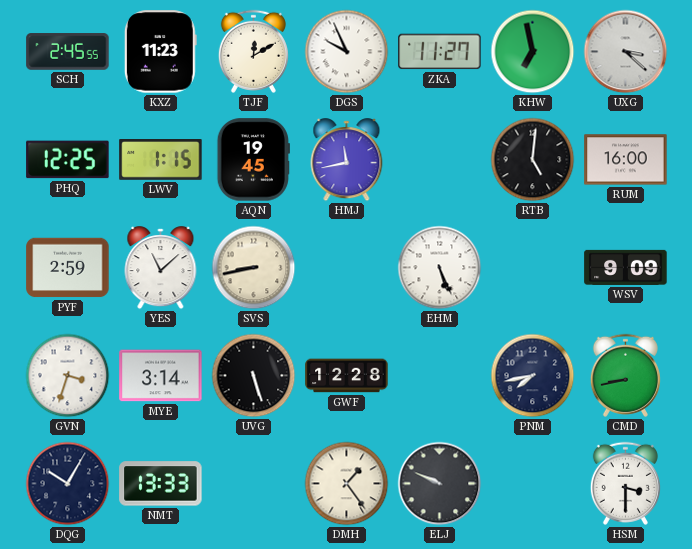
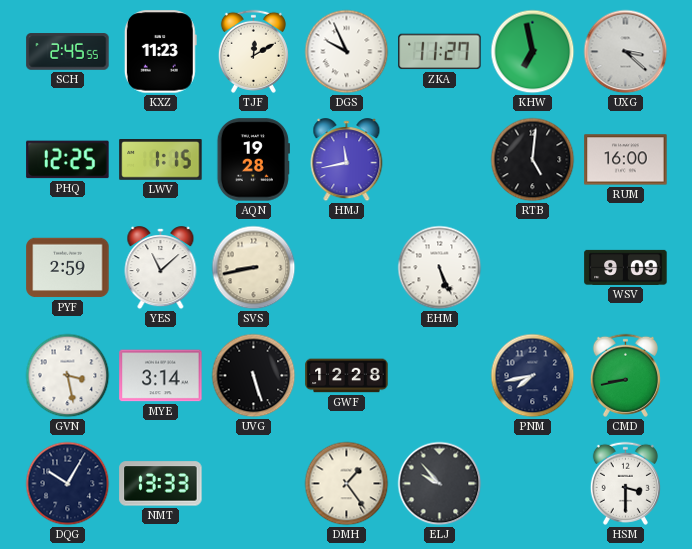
AQN: 19:45 -> 19:28
GVN: 3:33 -> 3:28
ELJ: 9:49 -> 9:53
